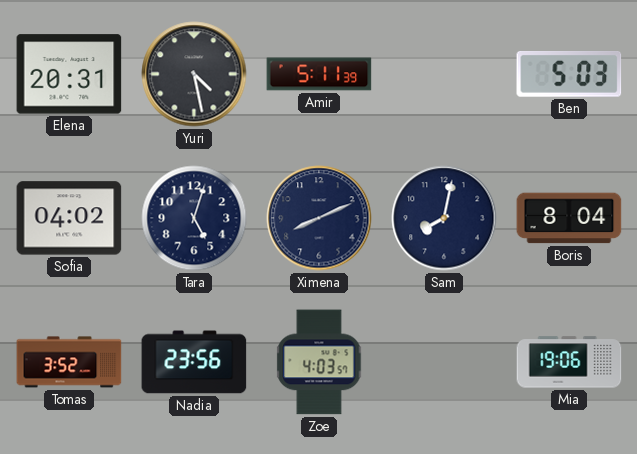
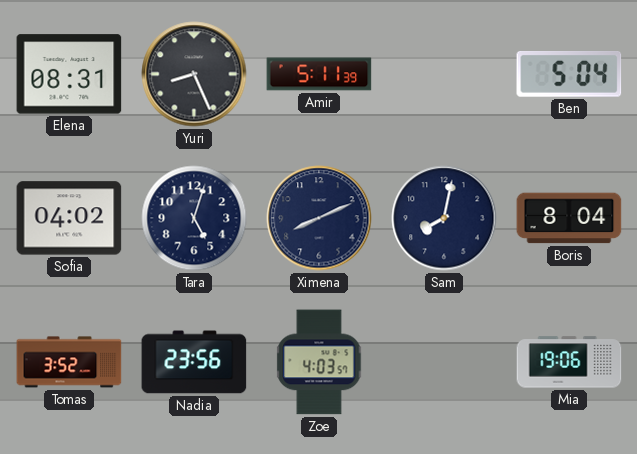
Elena: 20:31 -> 08:31
Yuri: 4:28 -> 8:26
Ben: 5:03 -> 5:04
